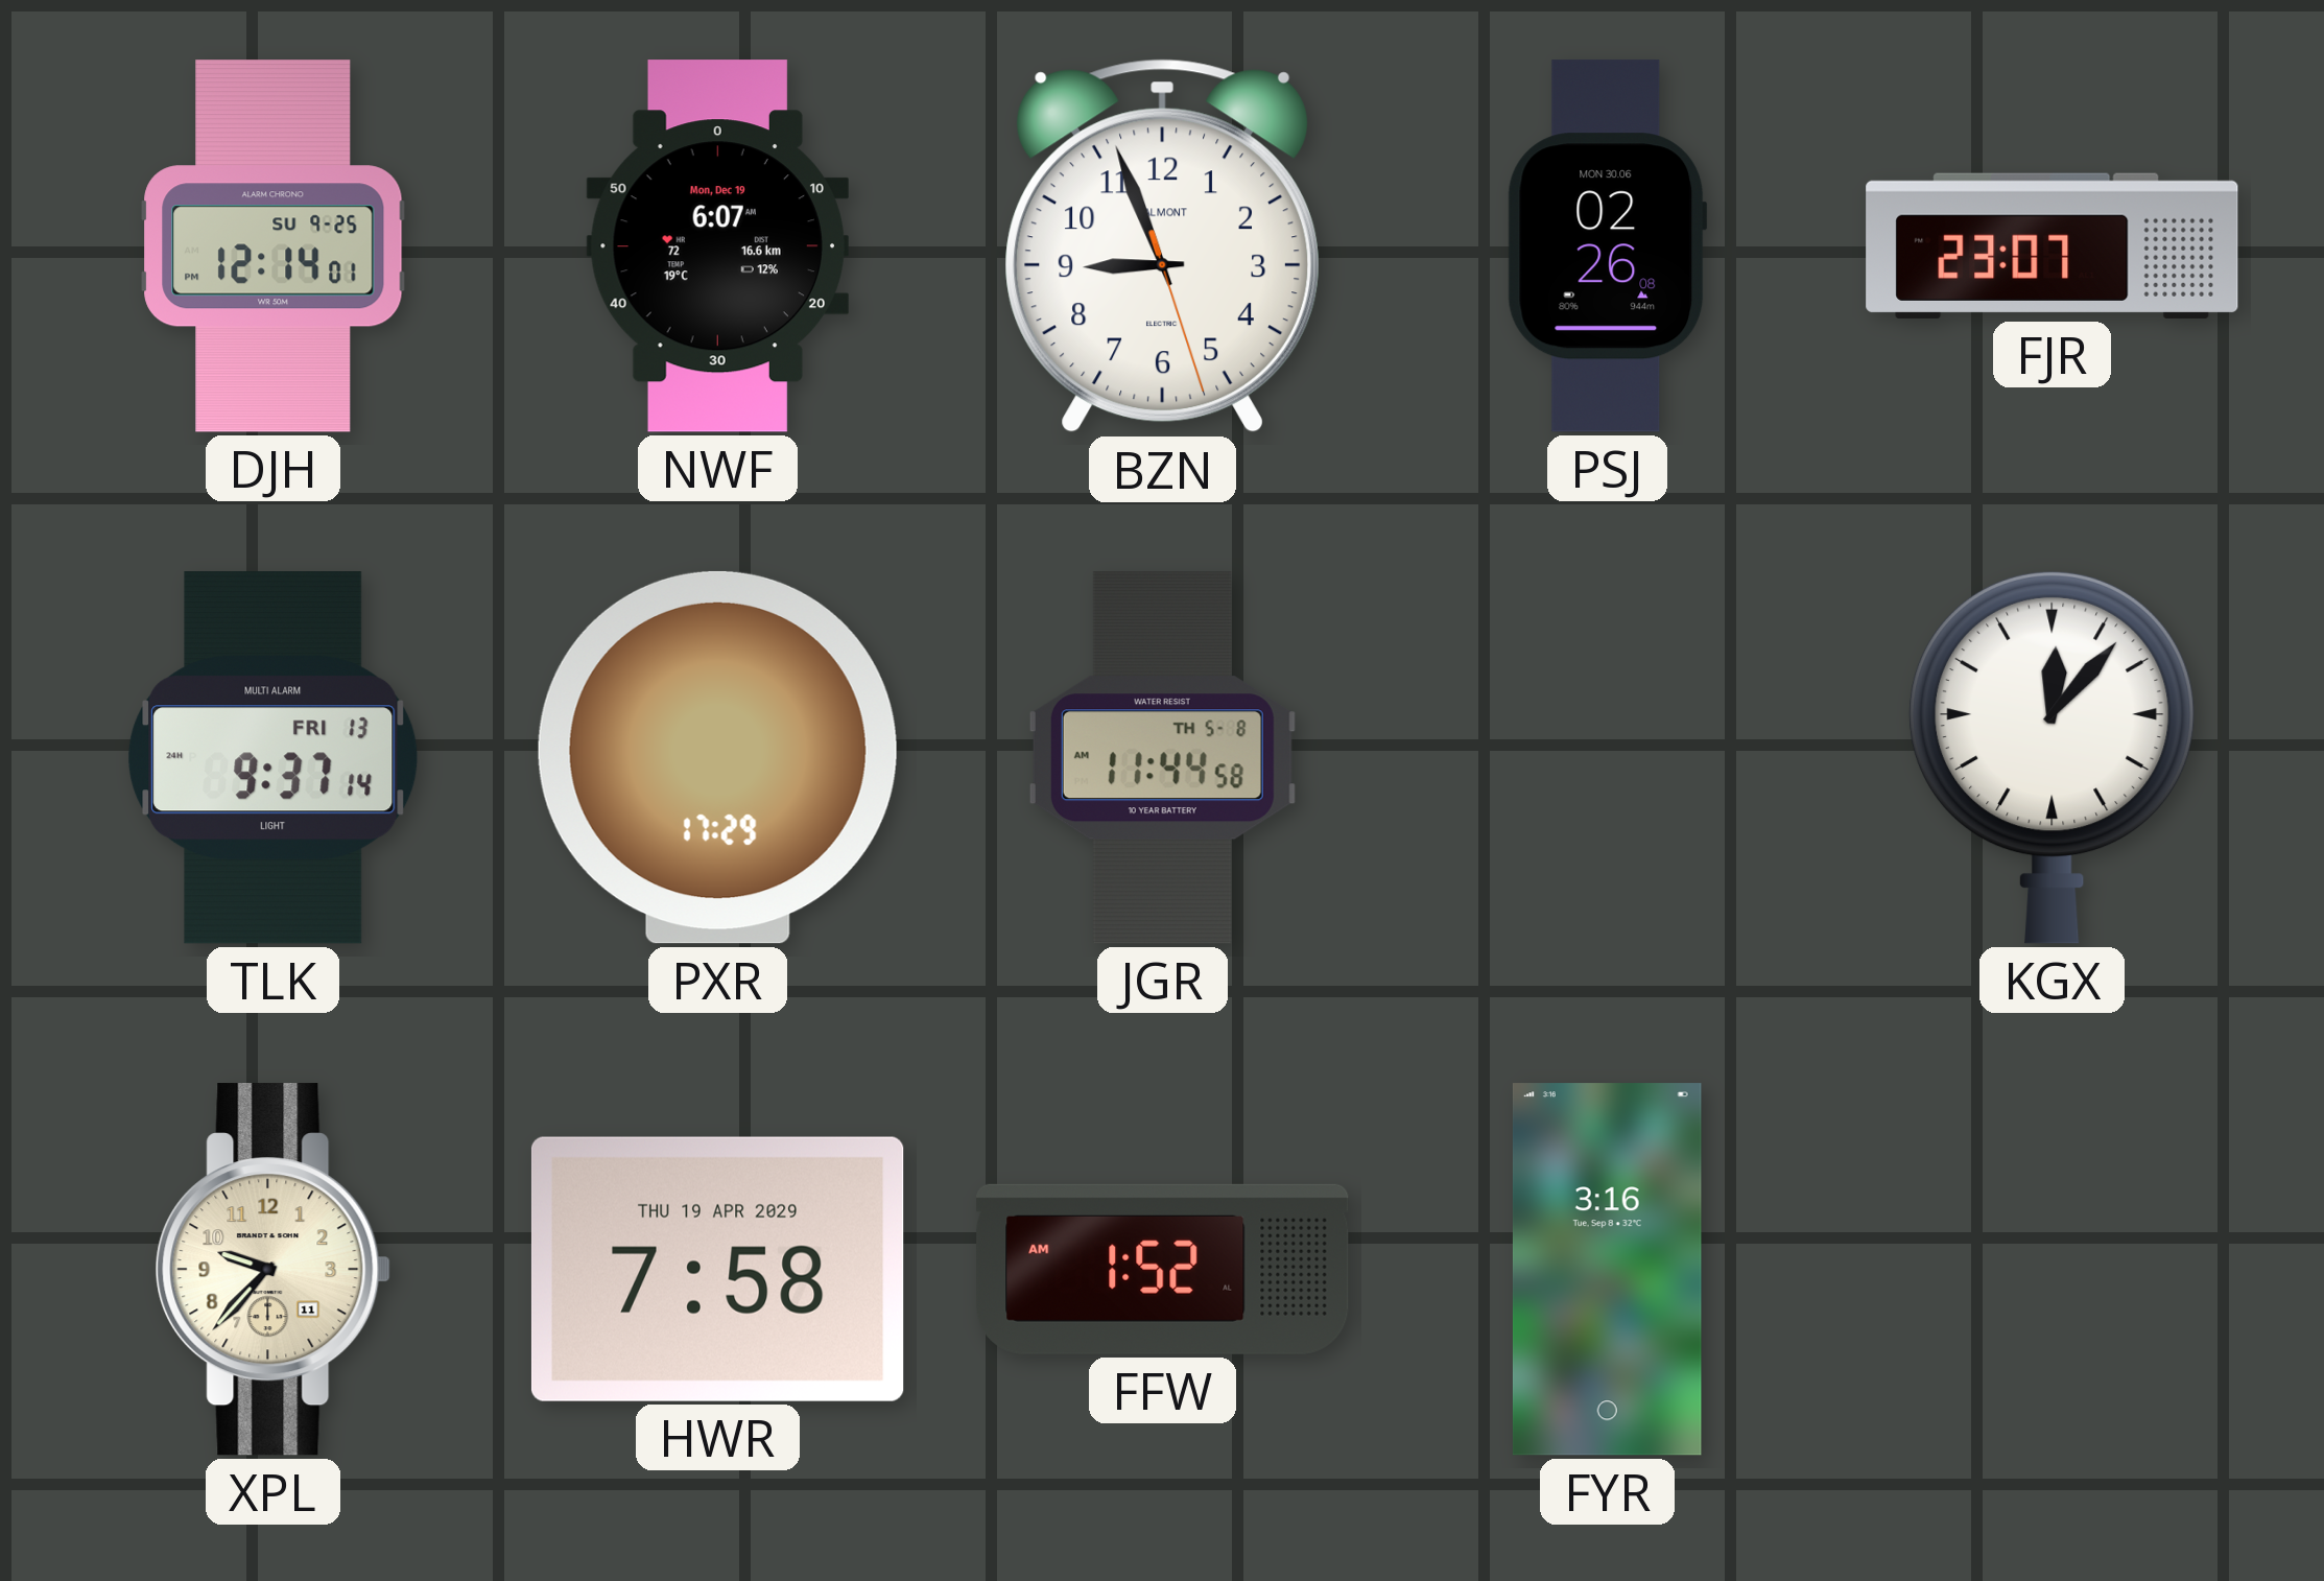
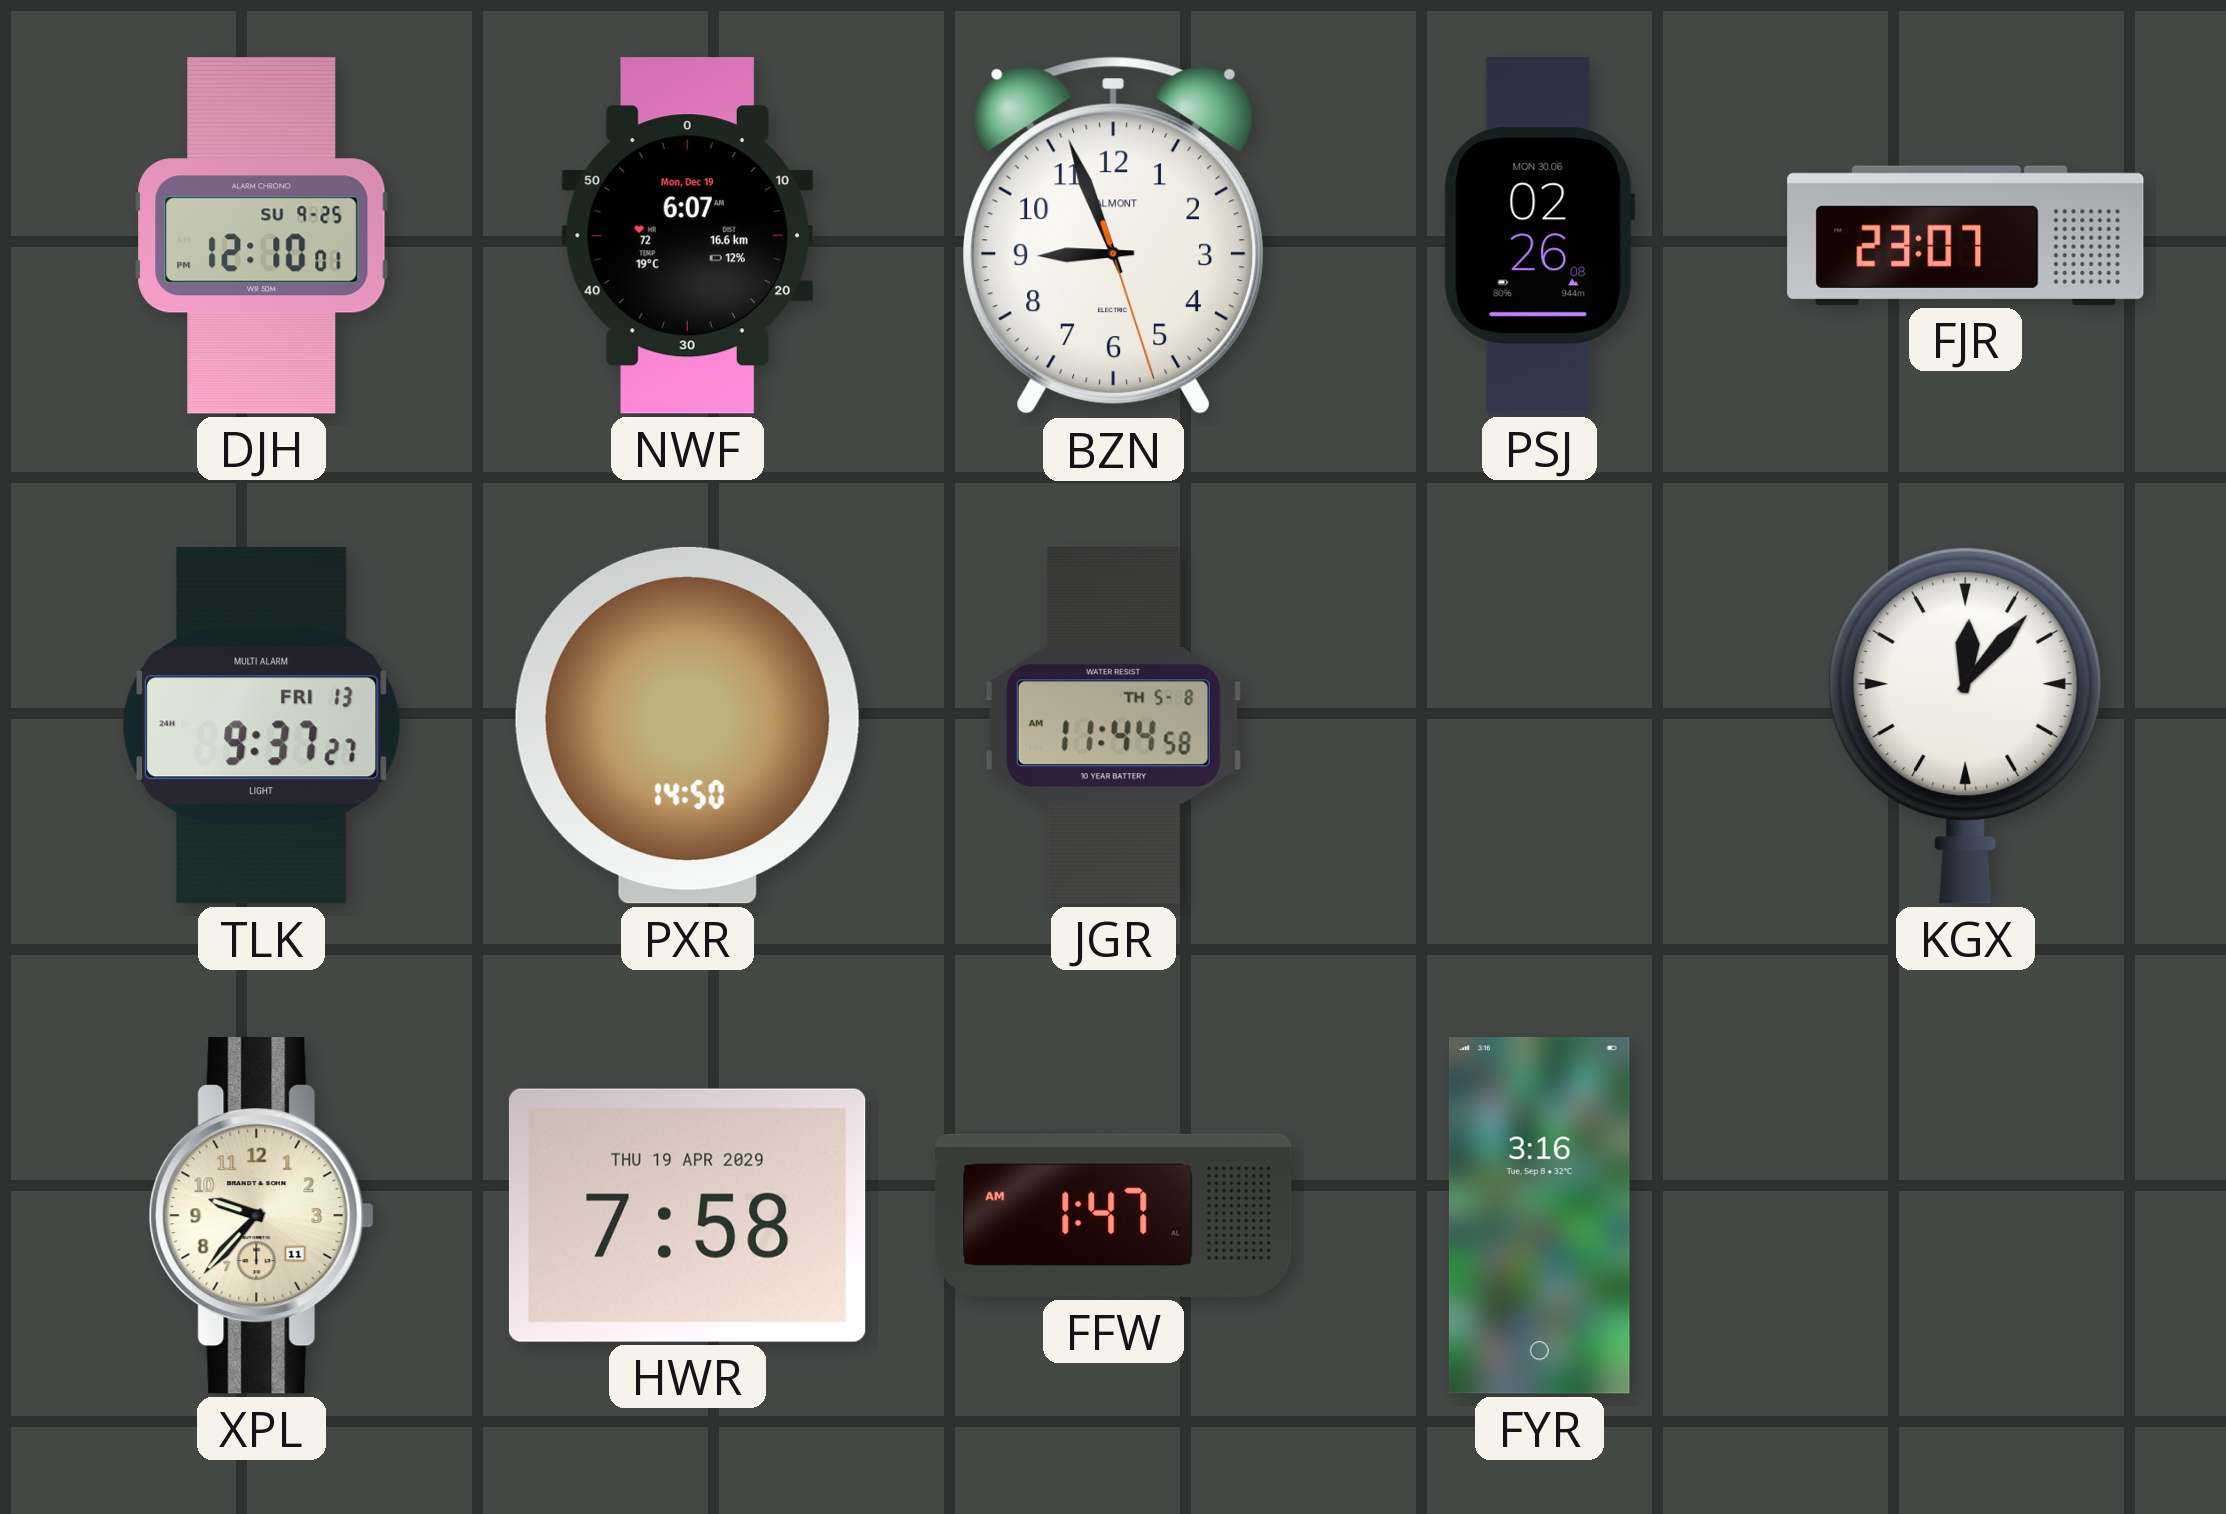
DJH: 12:14 -> 12:10
TLK: 9:37:14 -> 9:37:27
PXR: 17:29 -> 14:50
FFW: 1:52 -> 1:47
